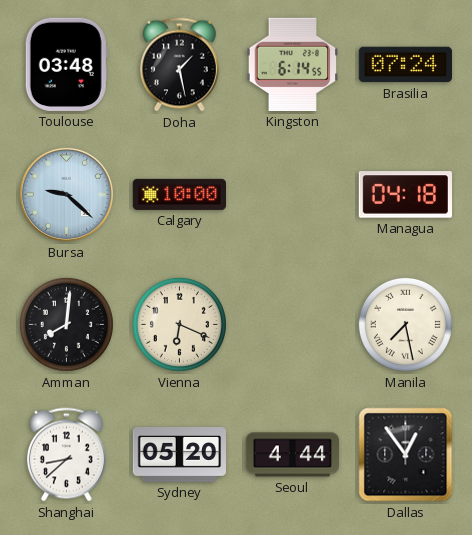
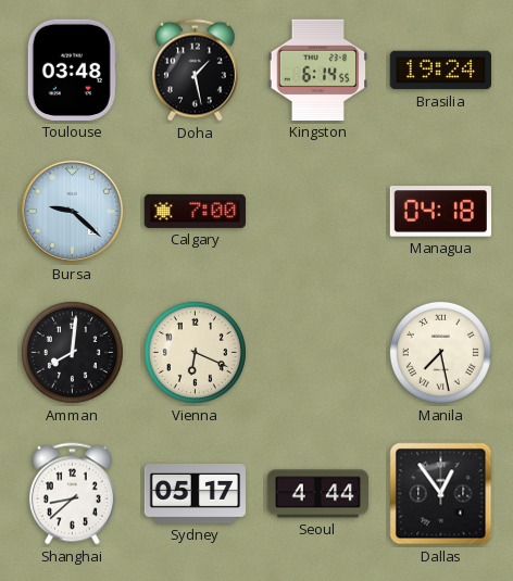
Brasilia: 07:24 -> 19:24
Calgary: 10:00 -> 7:00
Sydney: 05:20 -> 05:17
